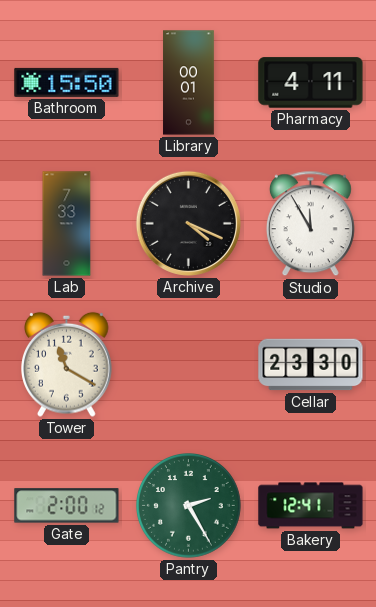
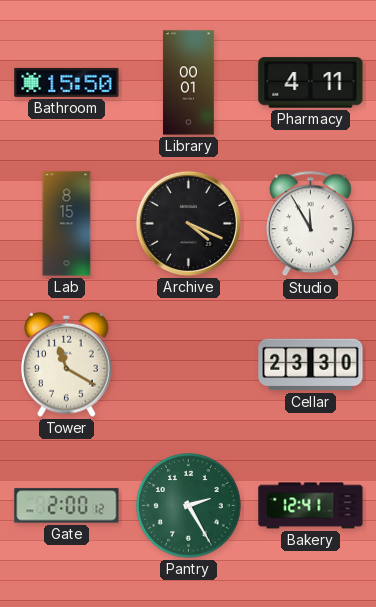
Lab: 7:33 -> 8:15
